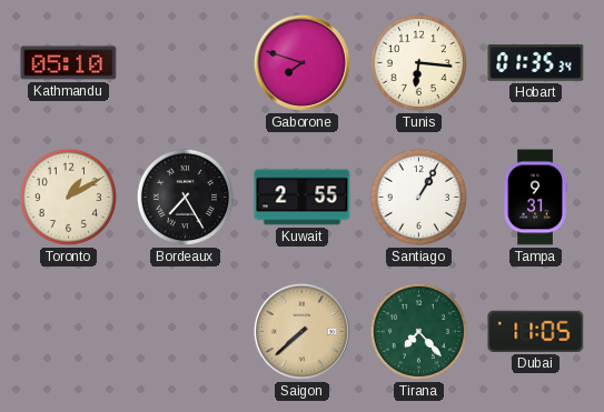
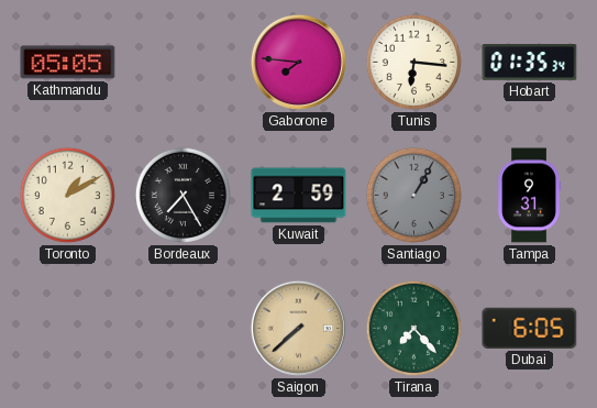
Kathmandu: 05:10 -> 05:05
Gaborone: 7:48 -> 7:46
Kuwait: 2:55 -> 2:59
Santiago dial: white -> grey
Dubai: 11:05 -> 6:05
